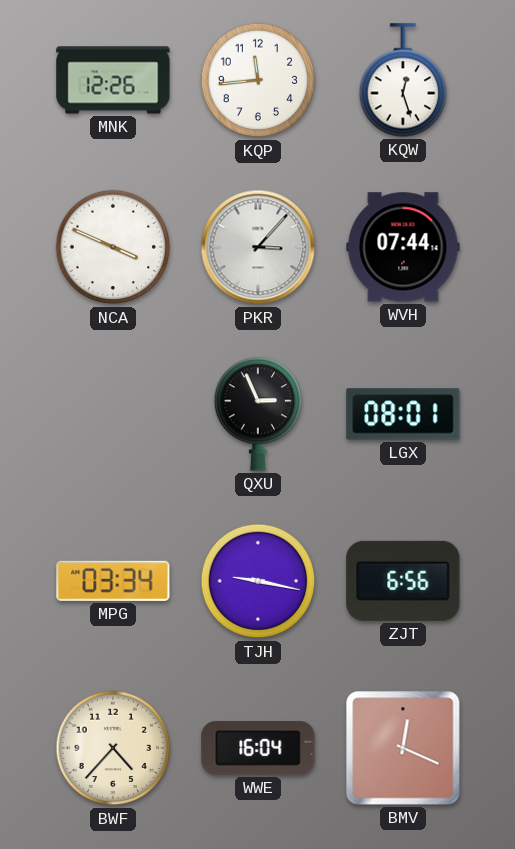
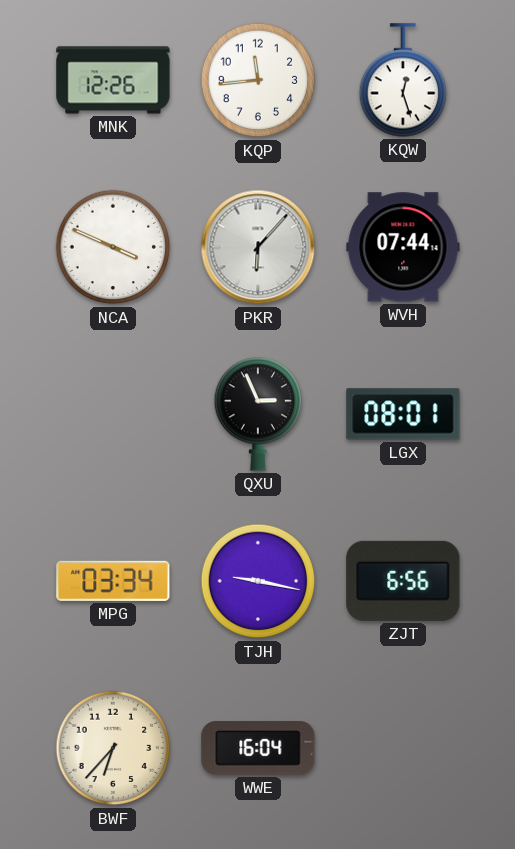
PKR: 3:07 -> 6:07
BWF: 4:37 -> 6:37
BMV: 12:19 -> none
